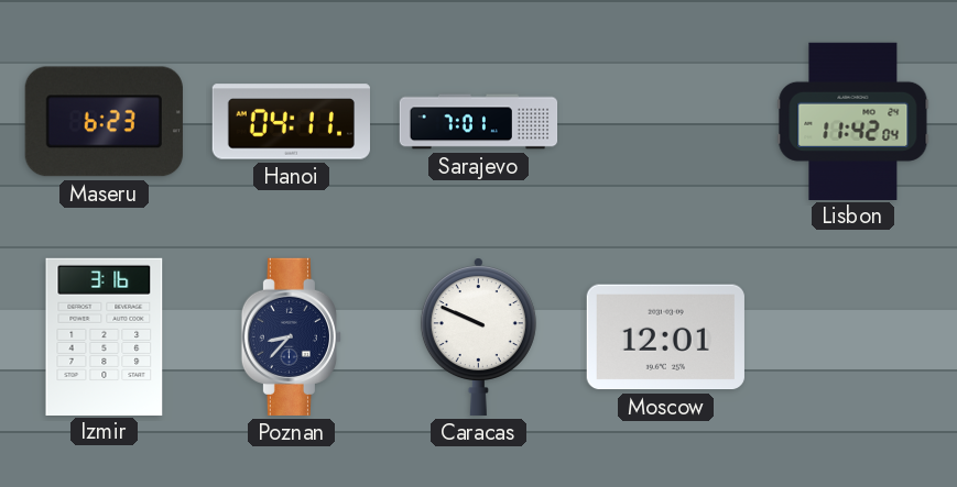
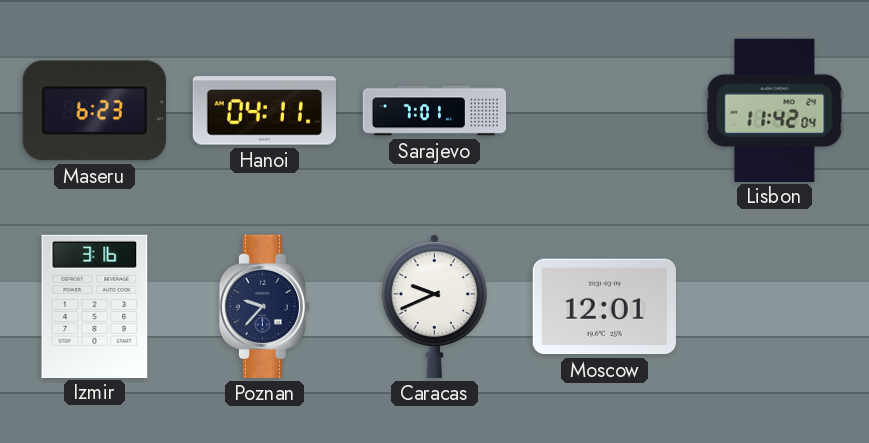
Poznan: 8:37 -> 9:37
Caracas: 9:49 -> 9:41
